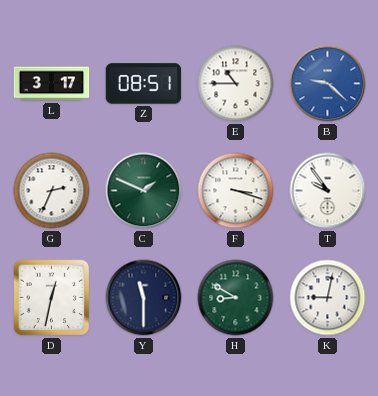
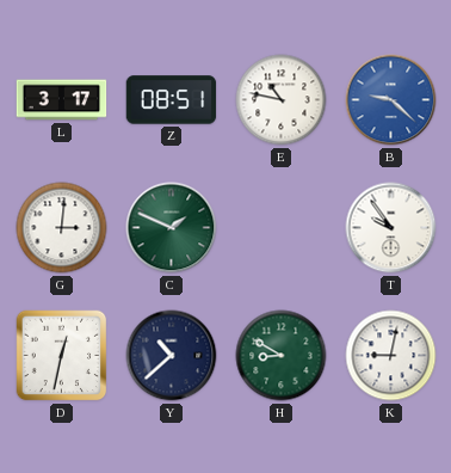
E: 10:45 -> 10:47
G: 2:34 -> 3:01
F: 3:18 -> none
Y: 11:30 -> 10:38
